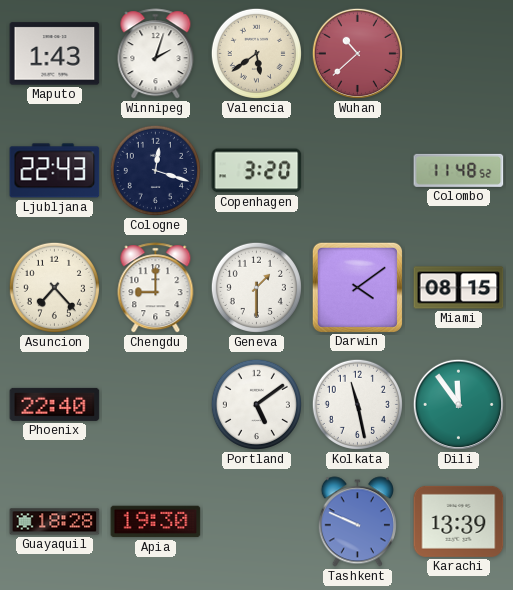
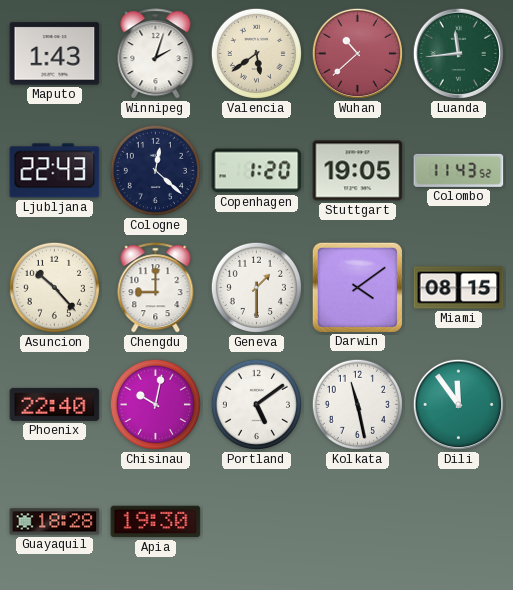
Luanda: none -> 11:44
Cologne: 12:18 -> 12:22
Copenhagen: 3:20 -> 1:20
Stuttgart: none -> 19:05
Colombo: 11:48 -> 11:43
Asuncion: 7:23 -> 10:23
Chisinau: none -> 10:02
Tashkent: 9:49 -> none
Karachi: 13:39 -> none
